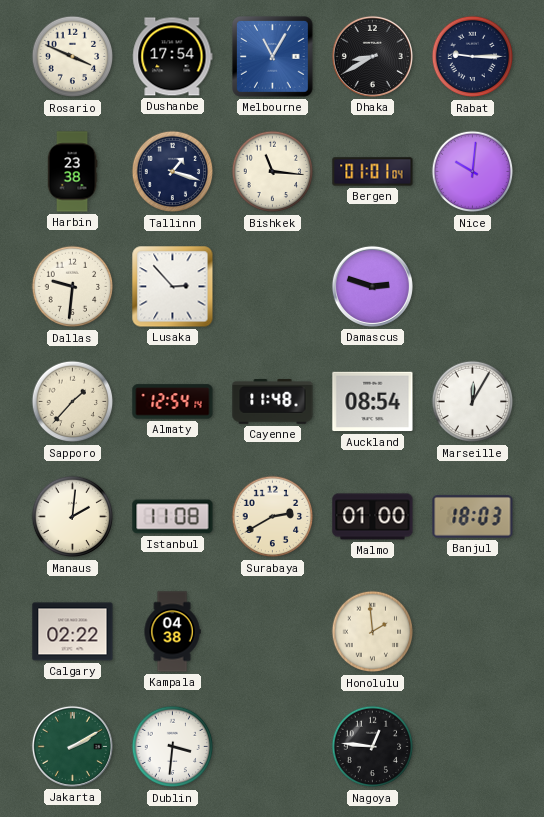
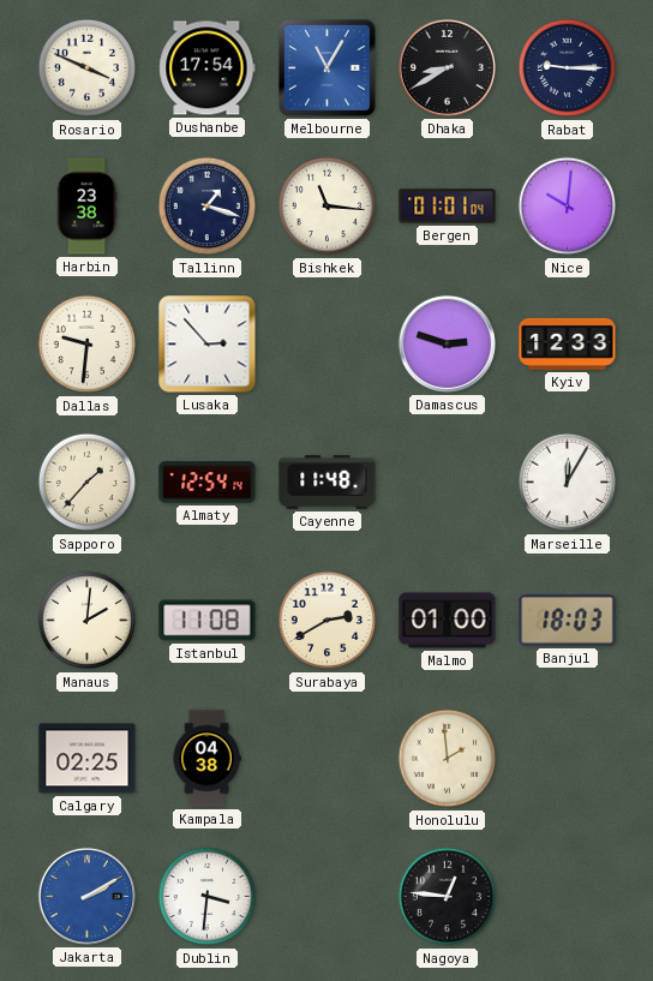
Kyiv: none -> 12:33
Auckland: 08:54 -> none
Calgary: 02:22 -> 02:25
Jakarta dial: green -> blue
